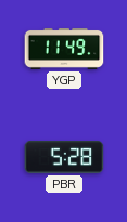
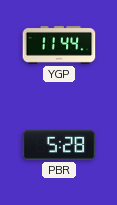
YGP: 11:49 -> 11:44
